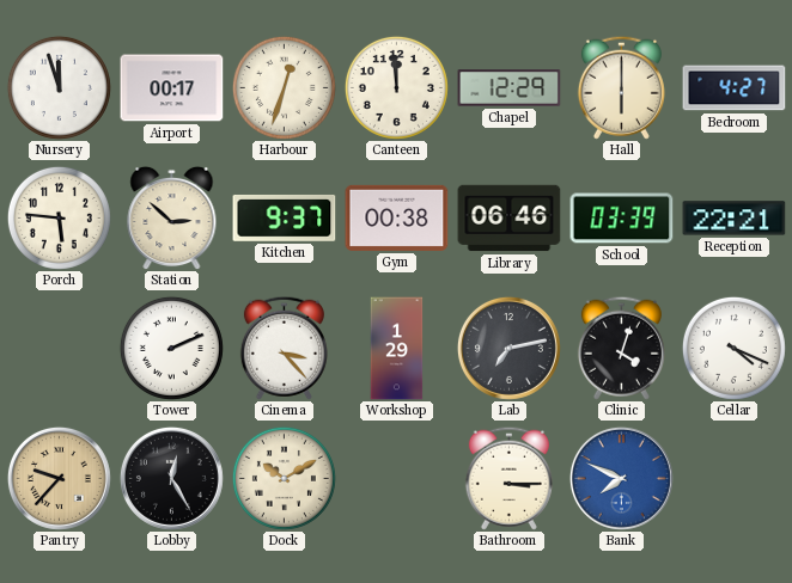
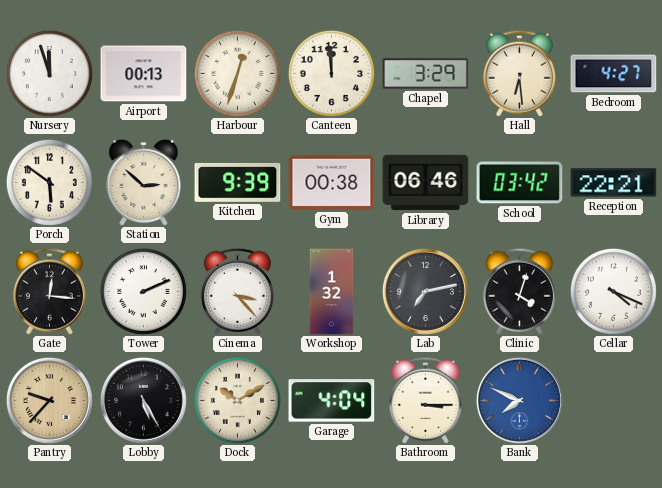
Airport: 00:17 -> 00:13
Chapel: 12:29 -> 3:29
Hall: 6:00 -> 6:29
Porch: 5:46 -> 5:51
Kitchen: 9:37 -> 9:39
School: 03:39 -> 03:42
Gate: none -> 12:16
Workshop: 1:29 -> 1:32
Lobby: 12:25 -> 5:25
Garage: none -> 4:04
